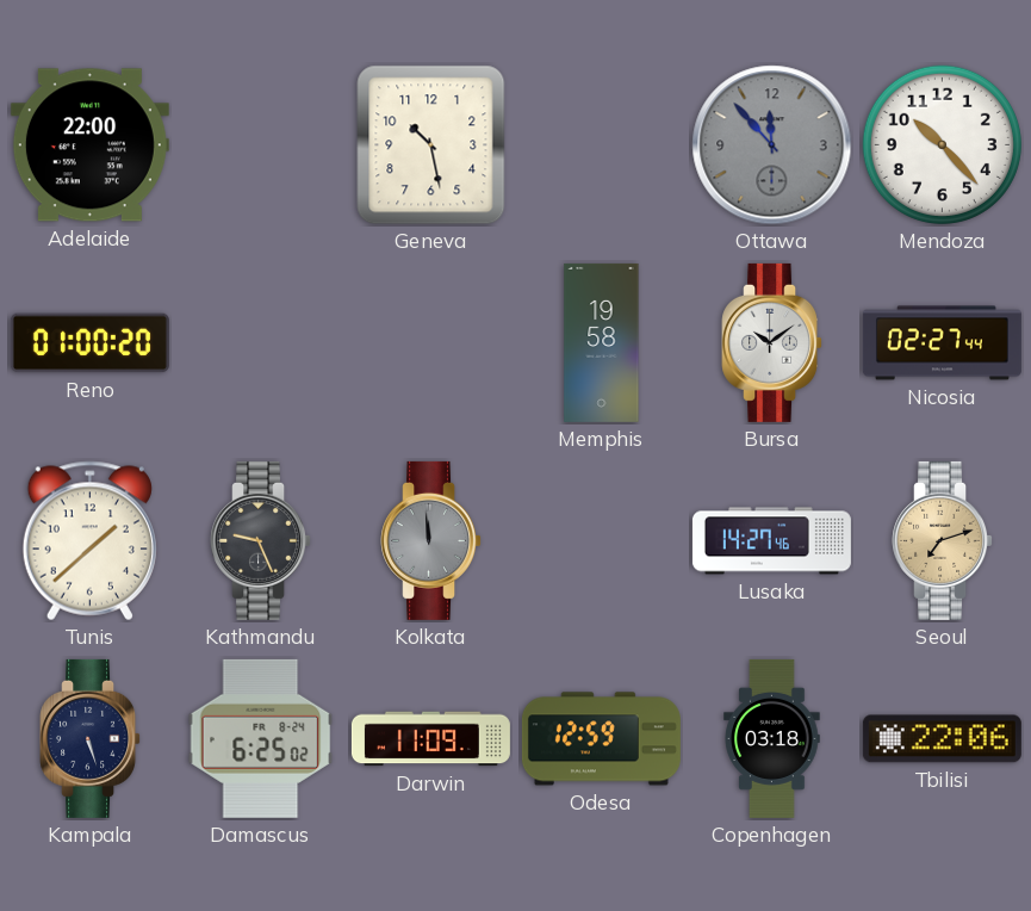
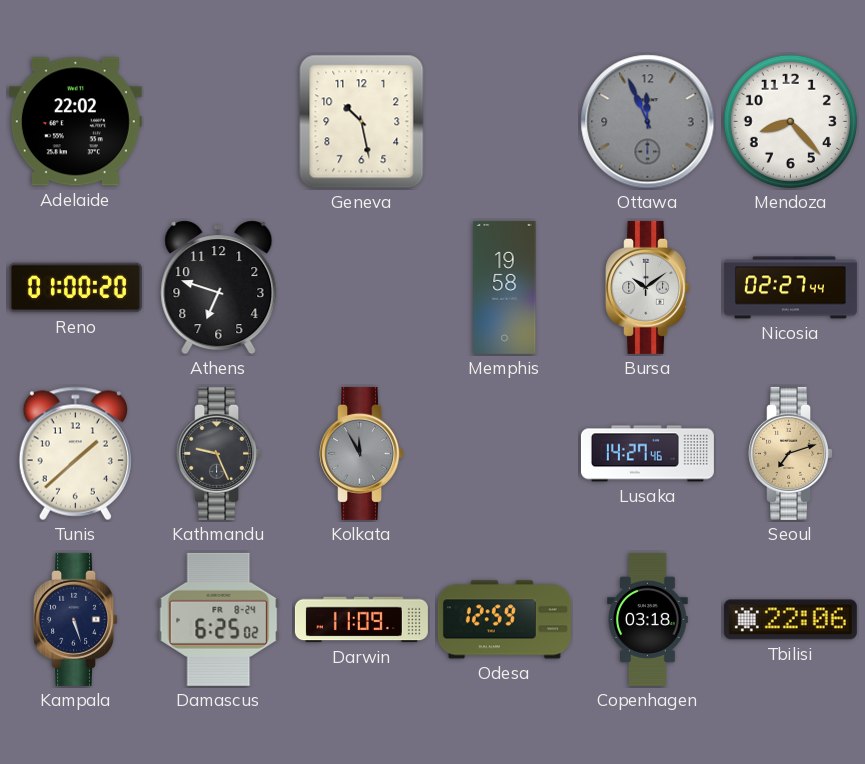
Adelaide: 22:00 -> 22:02
Ottawa: 11:53 -> 11:56
Mendoza: 10:23 -> 8:23
Athens: none -> 6:48
Kolkata: 11:59 -> 11:55
